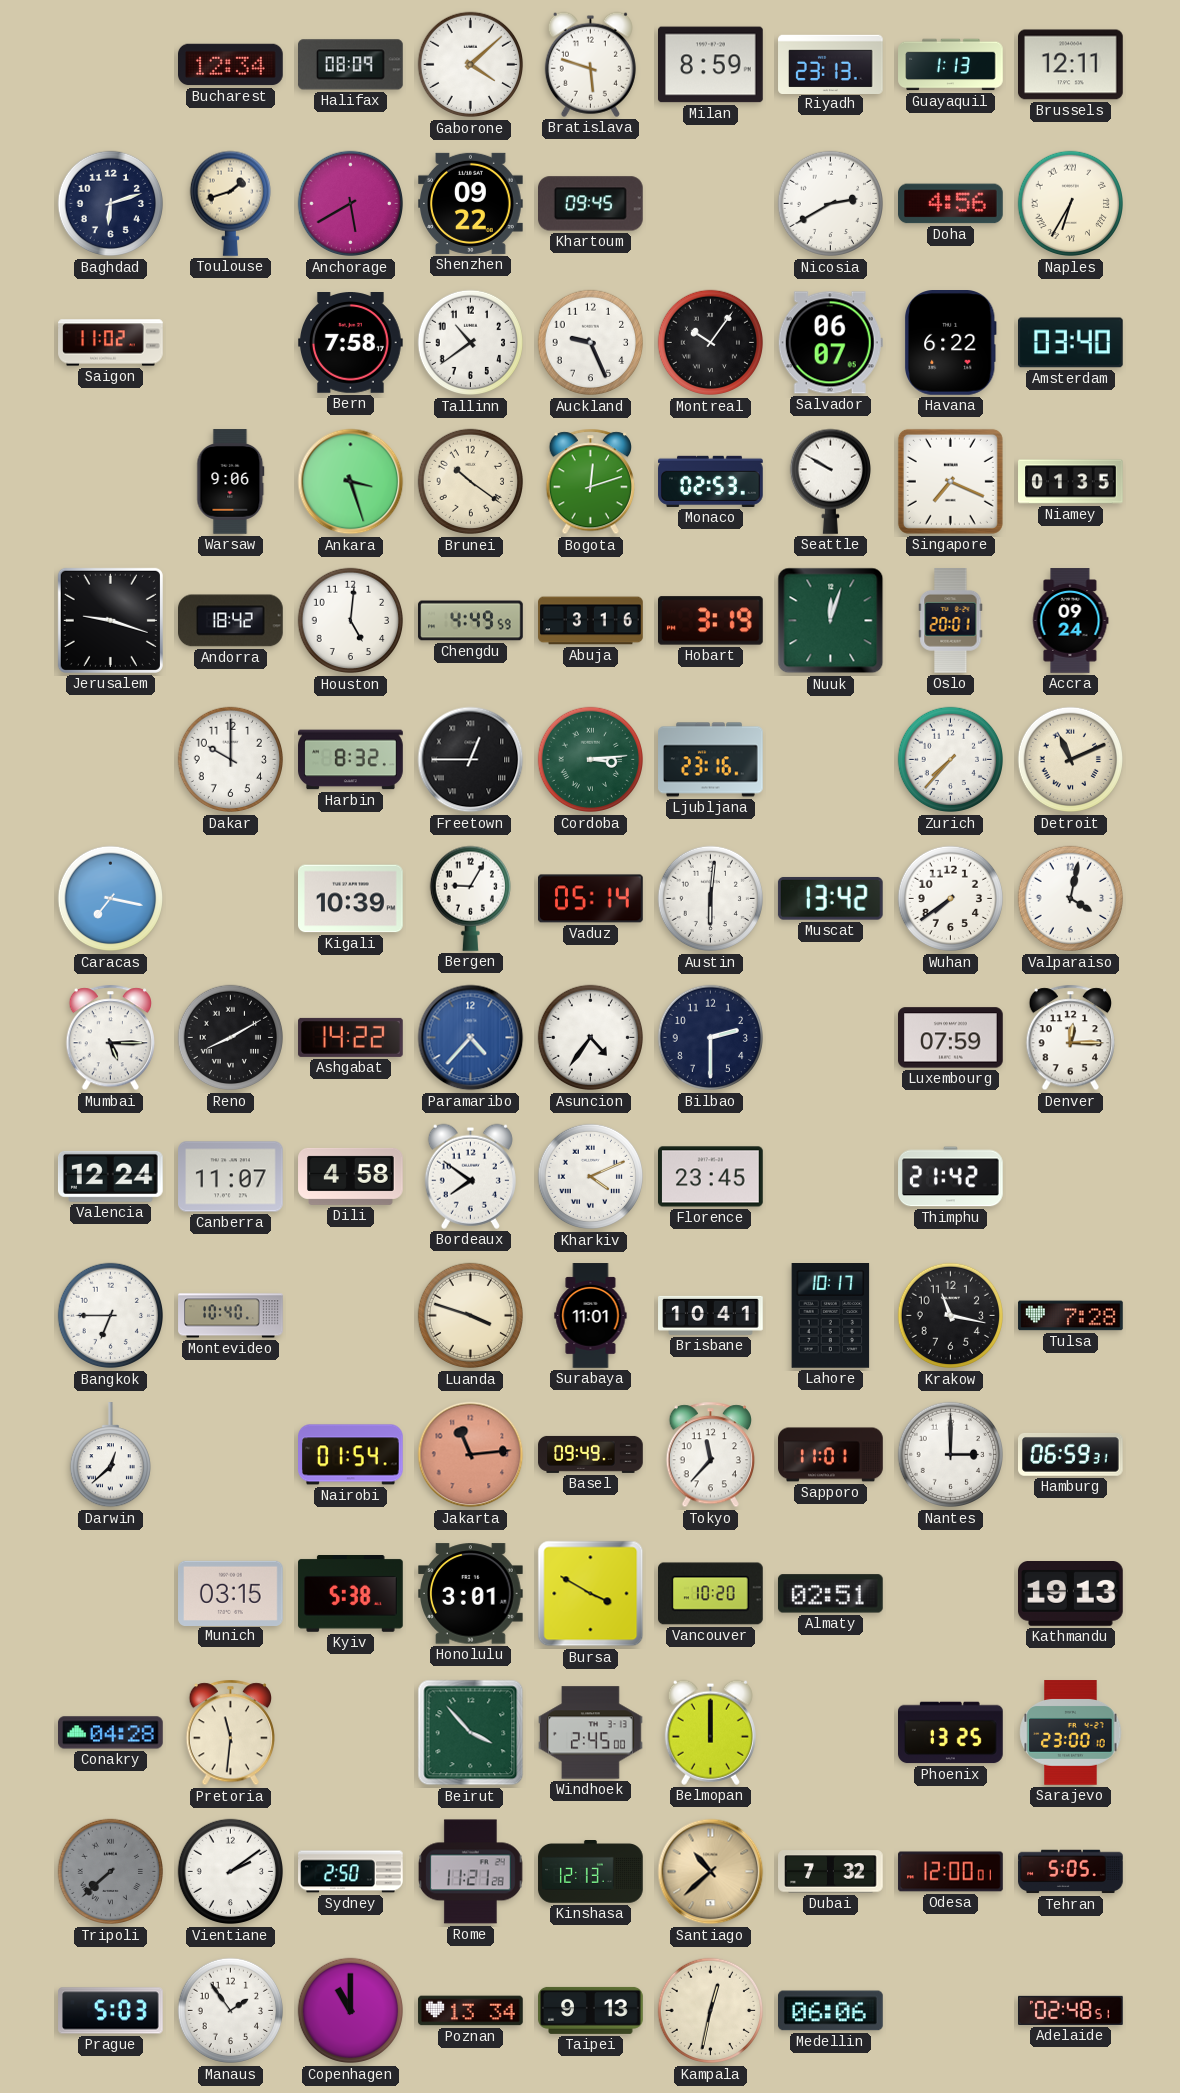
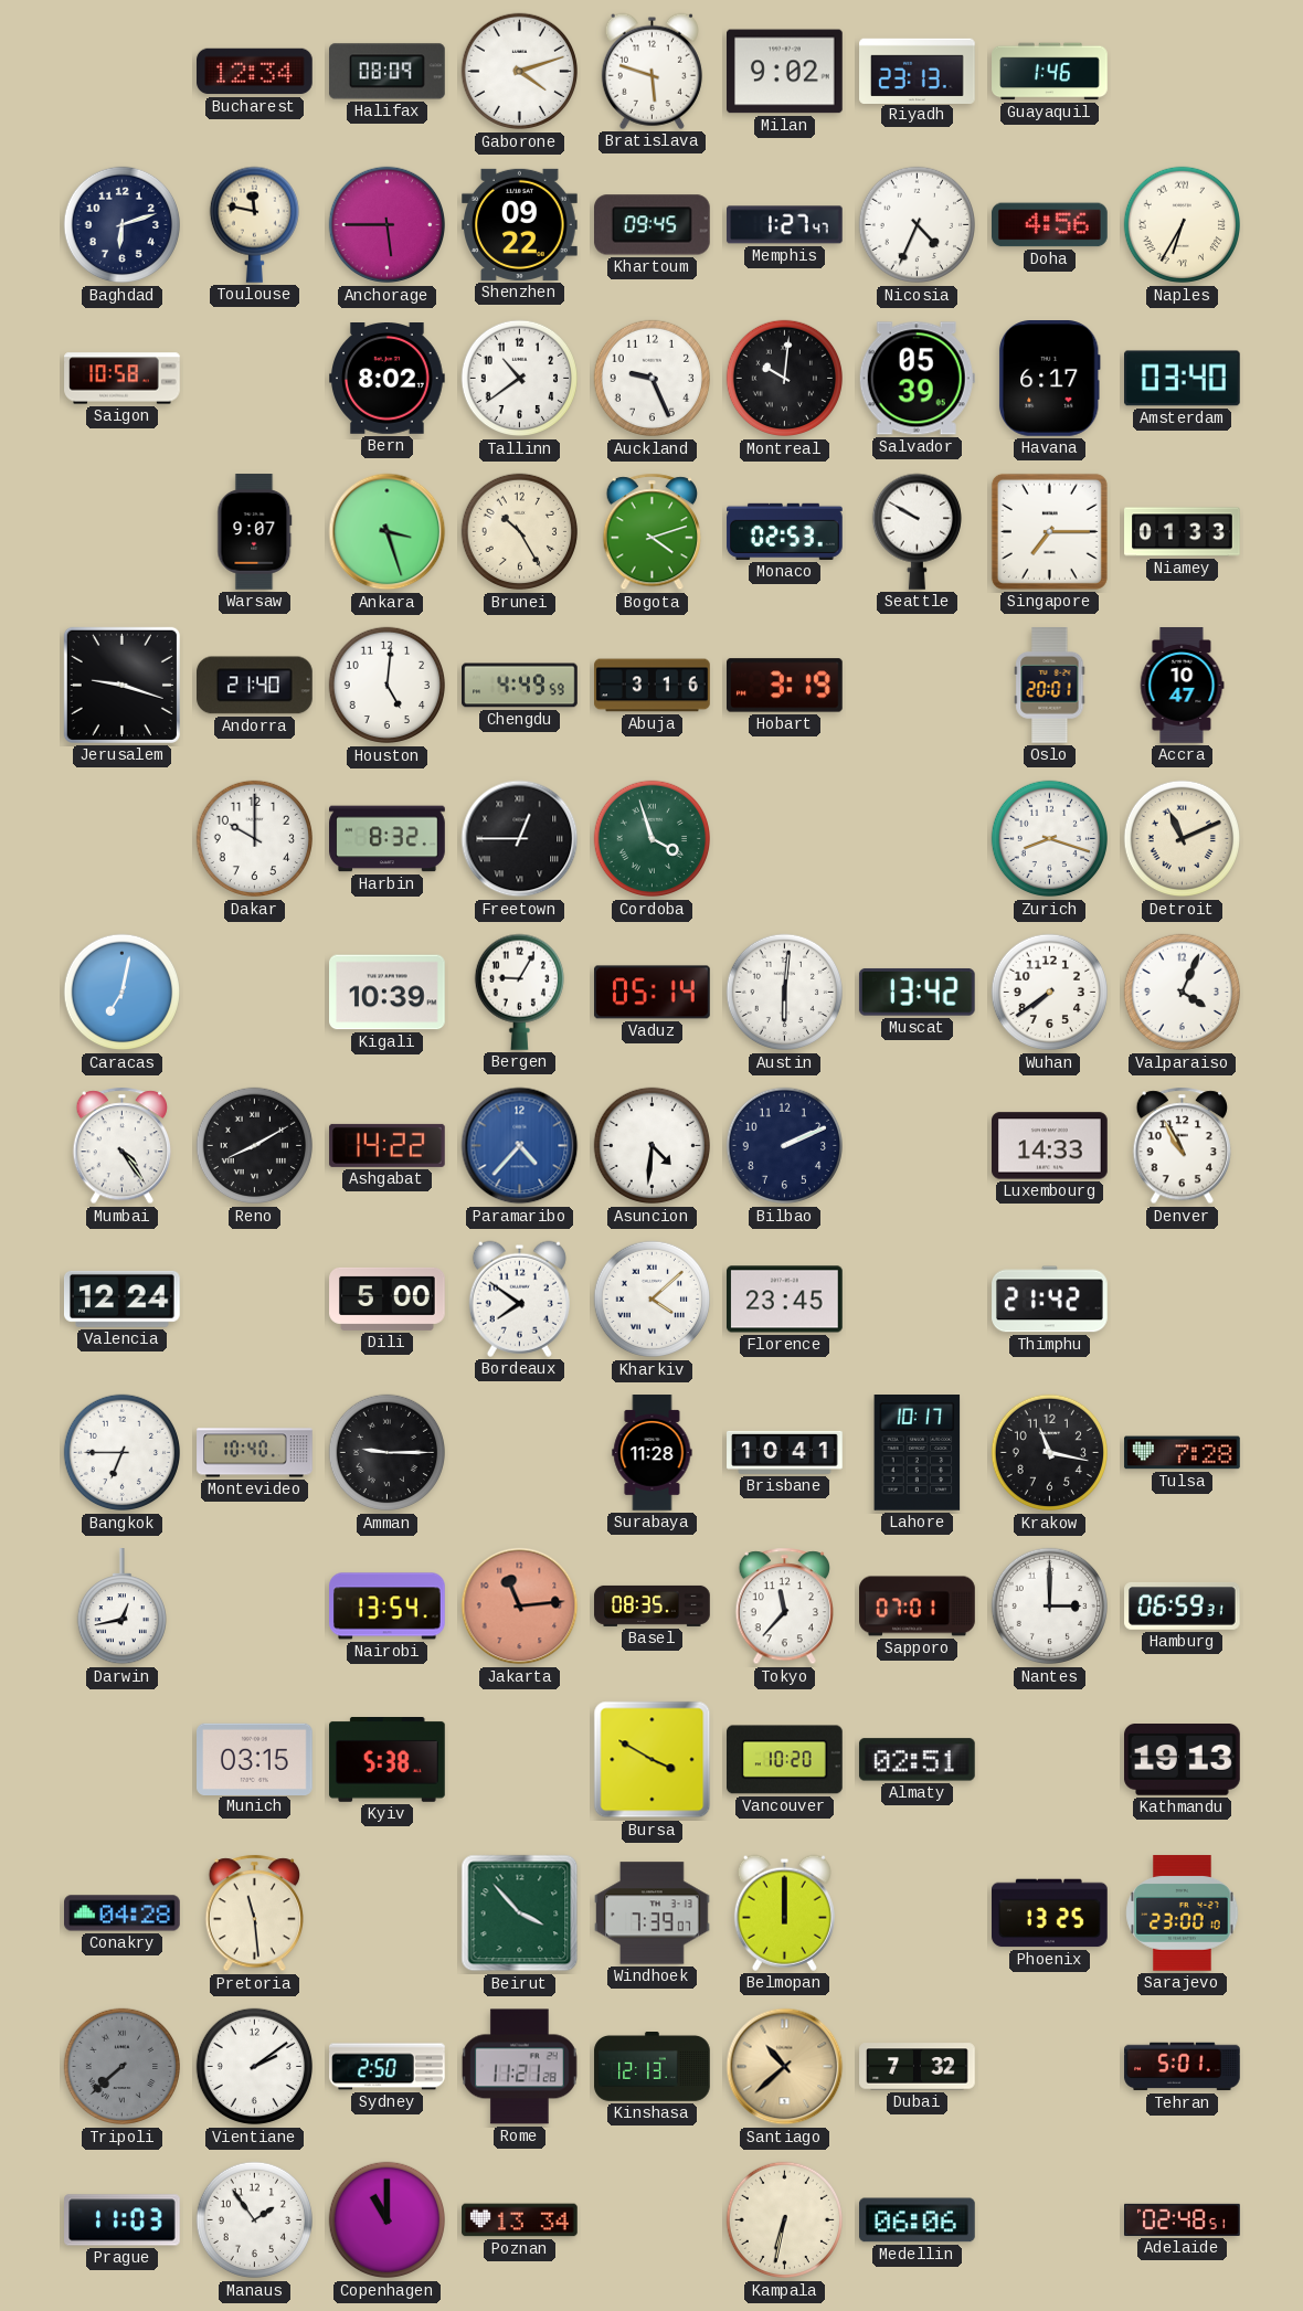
Gaborone: 4:08 -> 4:12
Milan: 8:59 -> 9:02
Guayaquil: 1:13 -> 1:46
Brussels: 12:11 -> none
Toulouse: 1:42 -> 11:47
Anchorage: 5:40 -> 5:45
Memphis: none -> 1:27
Nicosia: 2:40 -> 4:34
Saigon: 11:02 -> 10:58
Bern: 7:58 -> 8:02
Montreal: 10:06 -> 10:01
Salvador: 06:07 -> 05:39
Havana: 6:22 -> 6:17
Warsaw: 9:06 -> 9:07
Brunei: 10:21 -> 10:25
Bogota: 12:12 -> 4:12
Singapore: 7:19 -> 7:15
Niamey: 01:35 -> 01:33
Andorra: 18:42 -> 21:40
Nuuk: 12:03 -> none
Accra: 09:24 -> 10:47
Cordoba: 3:14 -> 3:57
Ljubljana: 23:16 -> none
Zurich: 7:37 -> 8:18
Caracas: 7:17 -> 7:02
Valparaiso: 4:02 -> 4:04
Mumbai: 5:15 -> 4:24
Asuncion: 4:36 -> 4:31
Bilbao: 2:30 -> 2:11
Luxembourg: 07:59 -> 14:33
Denver: 12:15 -> 10:55
Canberra: 11:07 -> none
Dili: 4:58 -> 5:00
Kharkiv: 4:11 -> 4:08
Amman: none -> 9:15
Luanda: 3:48 -> none
Surabaya: 11:01 -> 11:28
Darwin: 12:38 -> 12:43
Nairobi: 01:54 -> 13:54
Basel: 09:49 -> 08:35
Sapporo: 11:01 -> 07:01
Honolulu: 3:01 -> none
Pretoria: 11:31 -> 11:29
Windhoek: 2:45 -> 7:39
Odesa: 12:00 -> none
Tehran: 5:05 -> 5:01
Prague: 5:03 -> 11:03
Taipei: 9:13 -> none
Kampala: 12:32 -> 6:32
